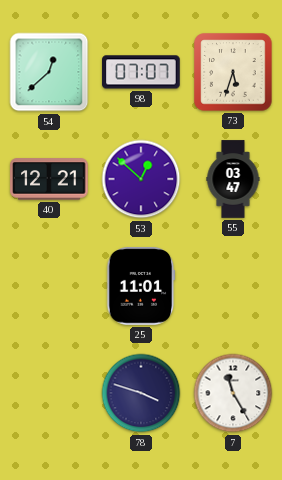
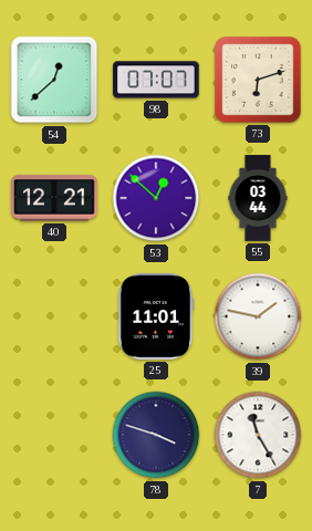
73: 5:33 -> 6:12
55: 03:47 -> 03:44
39: none -> 1:47
